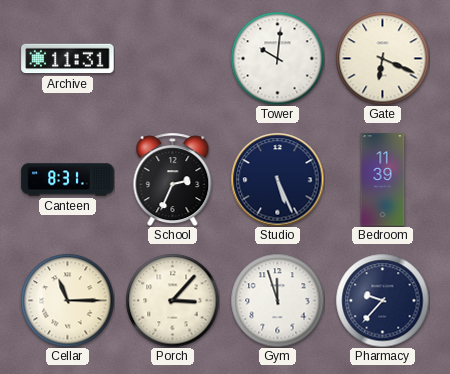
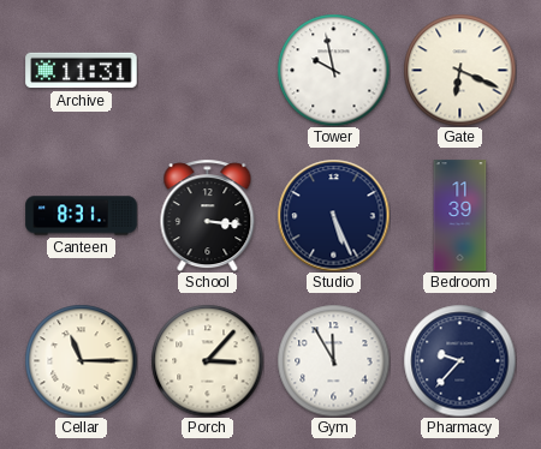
Tower: 10:01 -> 9:58
School: 2:34 -> 3:16
Gym: 11:57 -> 11:55
